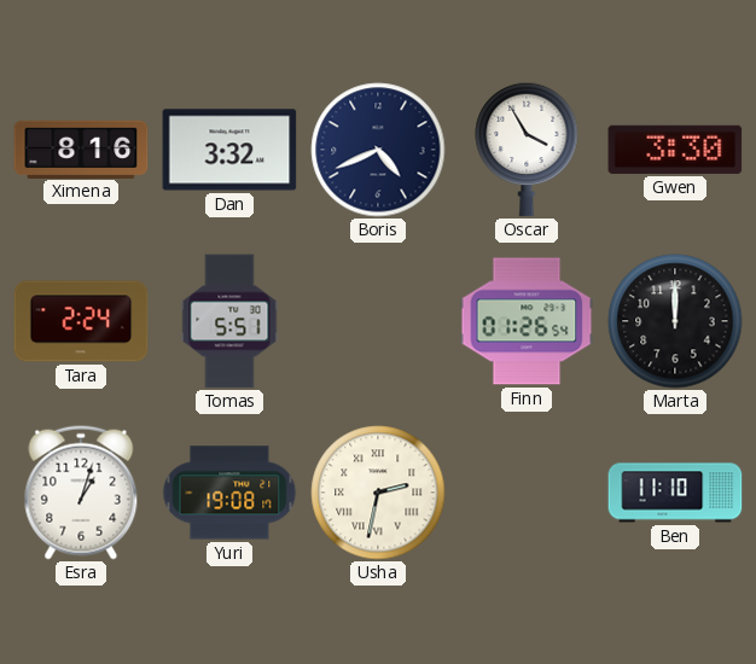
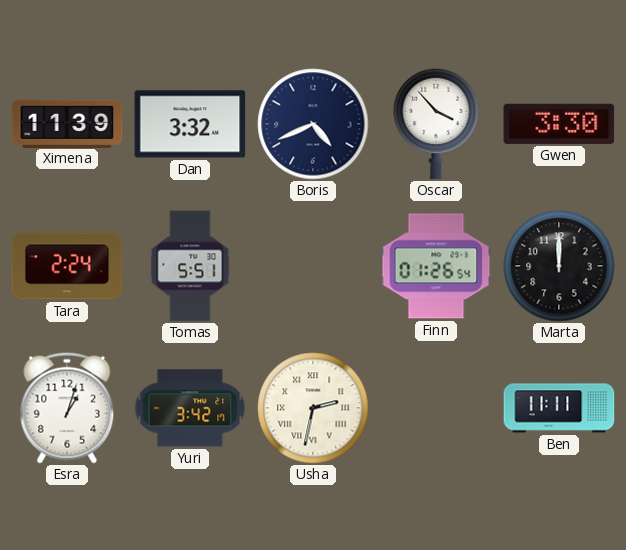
Ximena: 8:16 -> 11:39
Oscar: 3:55 -> 3:53
Yuri: 19:08 -> 3:42
Ben: 11:10 -> 11:11
